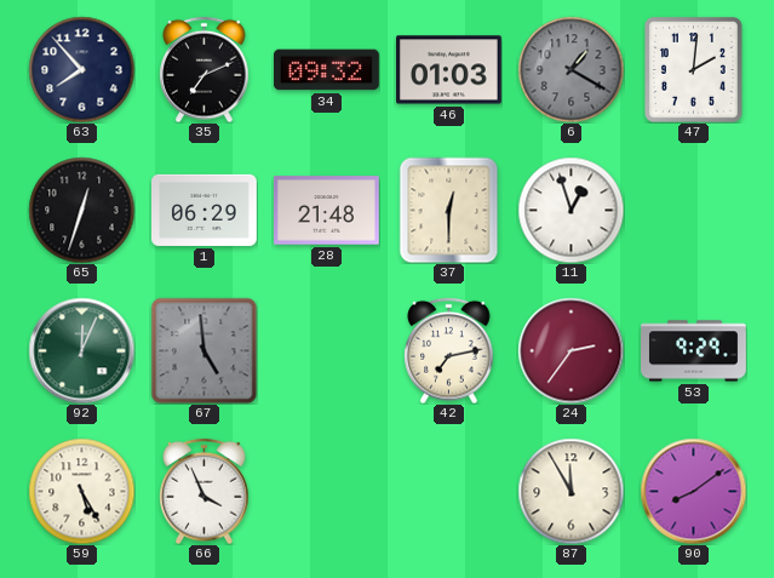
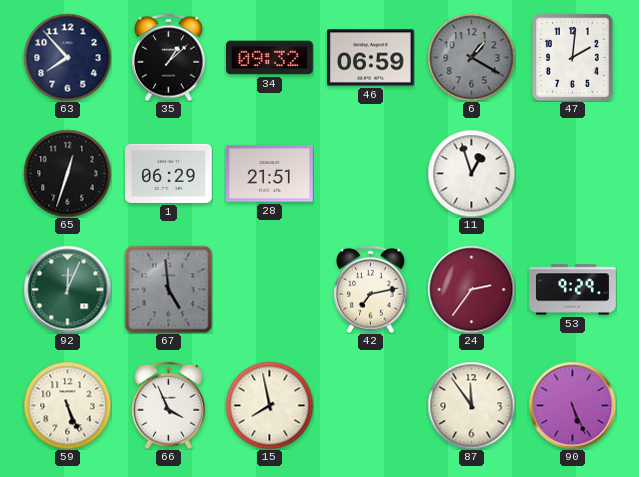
35: 7:11 -> 1:08
46: 01:03 -> 06:59
28: 21:48 -> 21:51
37: 12:30 -> none
59: 5:25 -> 5:26
15: none -> 7:58
87: 11:55 -> 11:54
90: 8:09 -> 5:26
